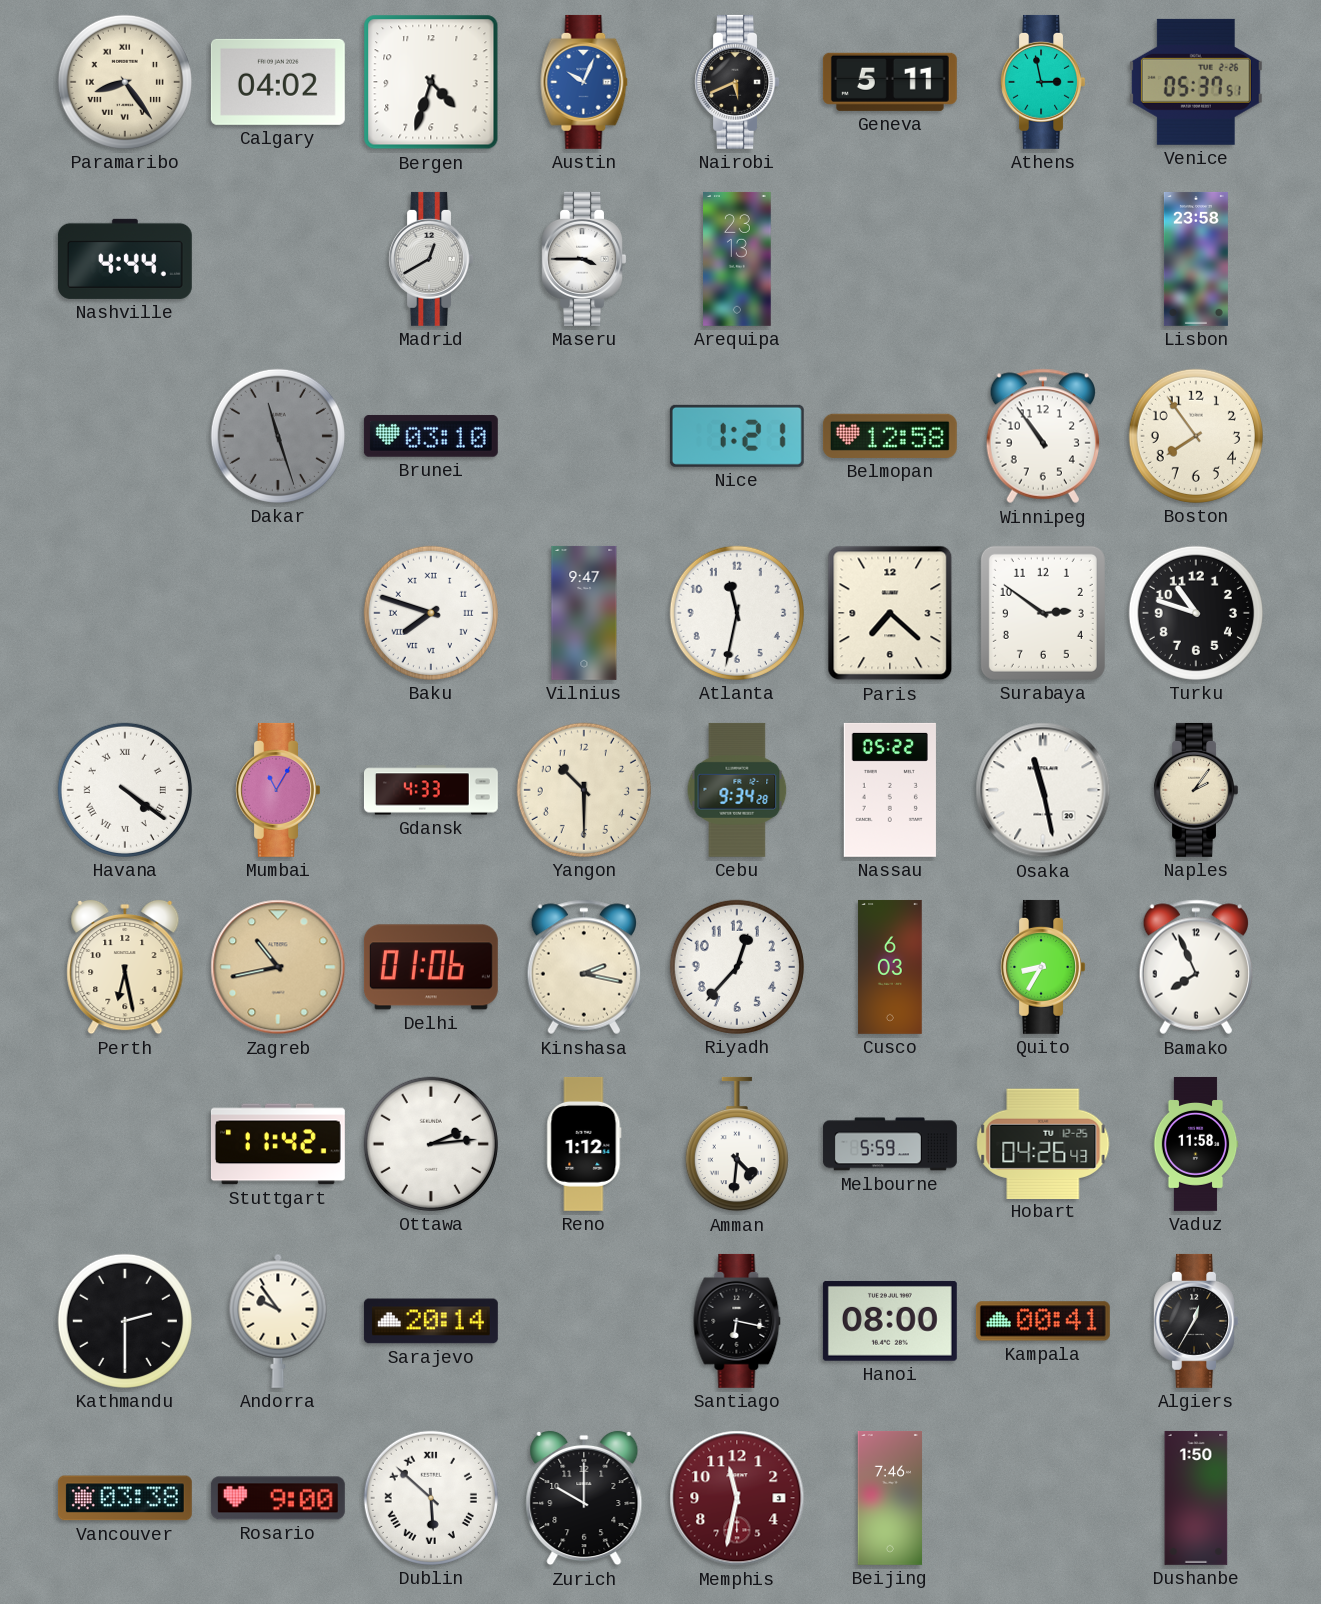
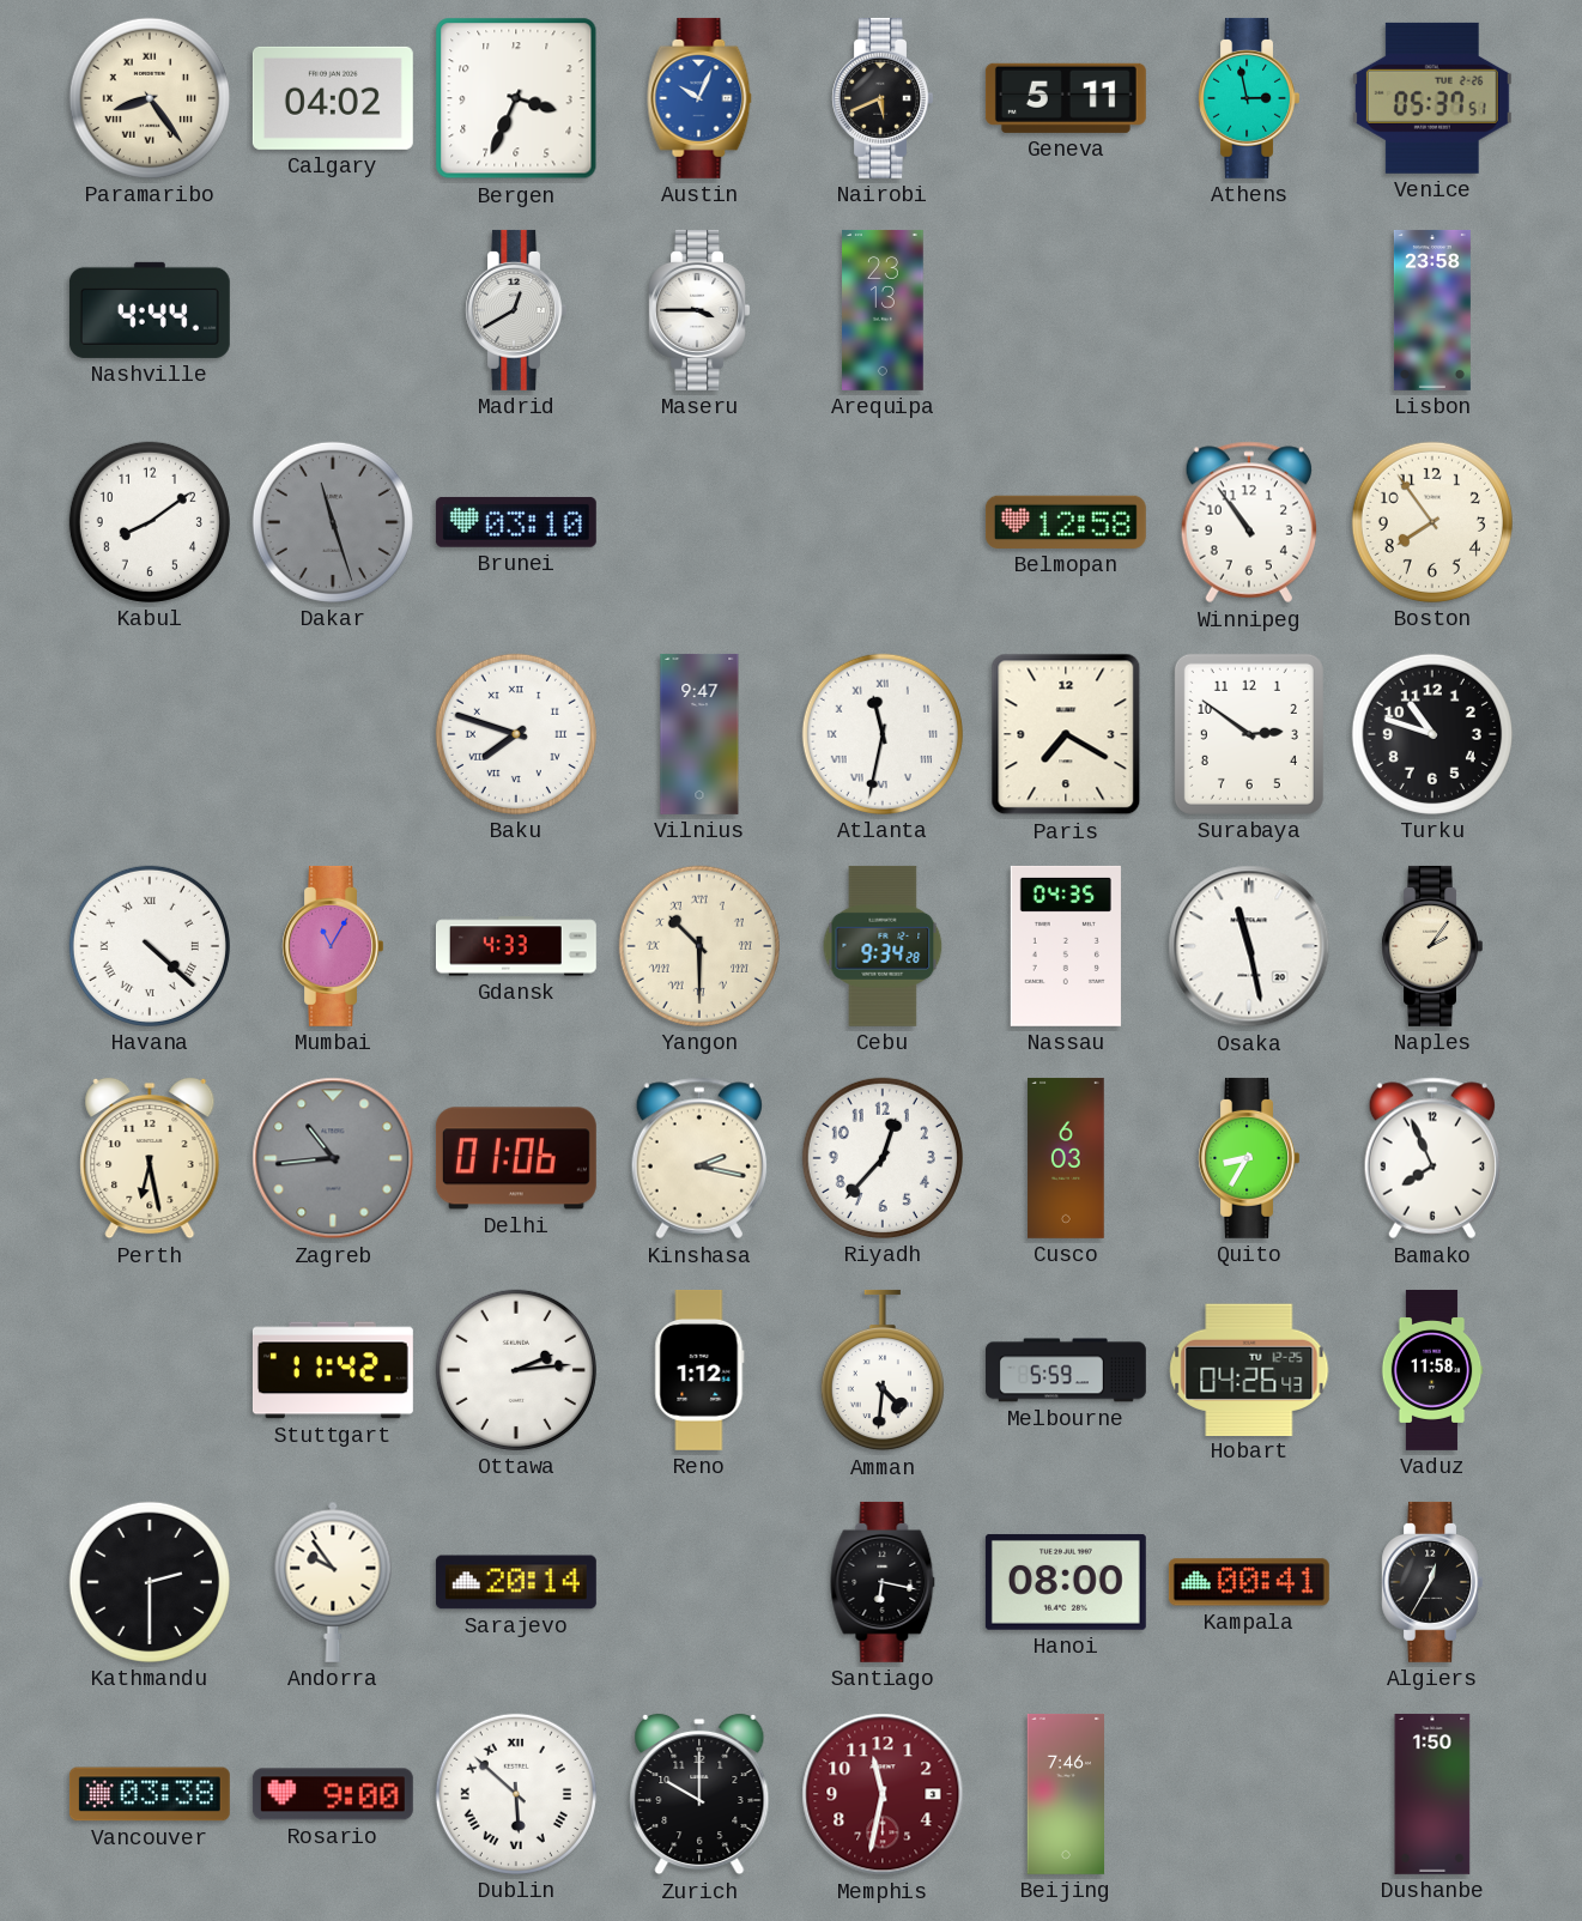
Bergen: 4:33 -> 3:34
Kabul: none -> 8:09
Nice: 1:21 -> none
Atlanta numerals: Arabic -> Roman
Paris: 7:22 -> 7:20
Havana: 4:21 -> 4:22
Yangon numerals: Arabic -> Roman
Nassau: 05:22 -> 04:35
Zagreb: 10:43 -> 10:44
Zagreb dial: champagne -> grey
